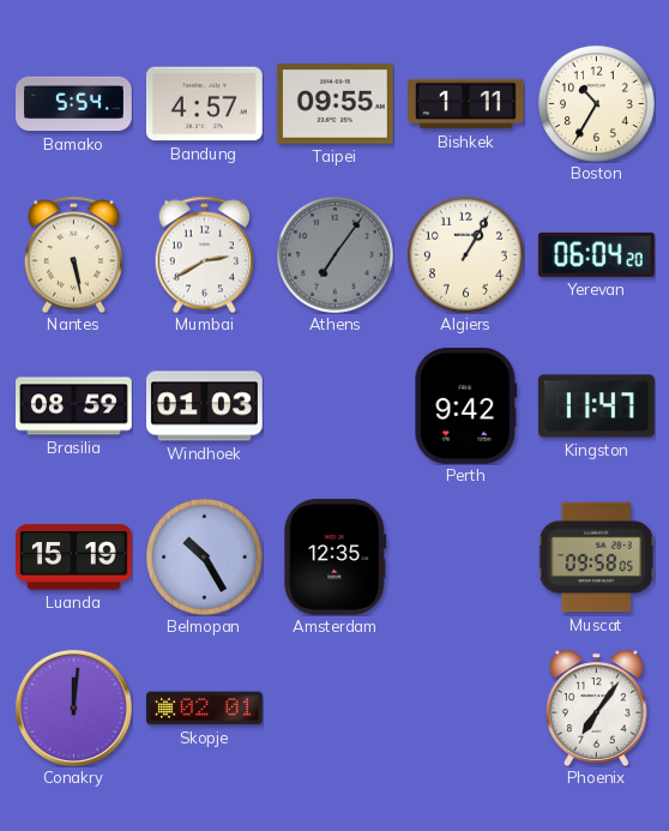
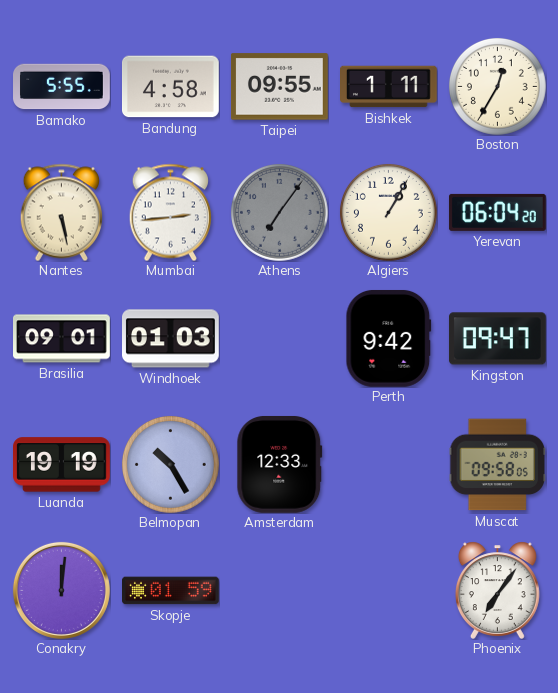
Bamako: 5:54 -> 5:55
Bandung: 4:57 -> 4:58
Boston: 10:35 -> 12:35
Mumbai: 2:40 -> 2:44
Brasilia: 08:59 -> 09:01
Kingston: 11:47 -> 09:47
Luanda: 15:19 -> 19:19
Amsterdam: 12:35 -> 12:33
Skopje: 02:01 -> 01:59
